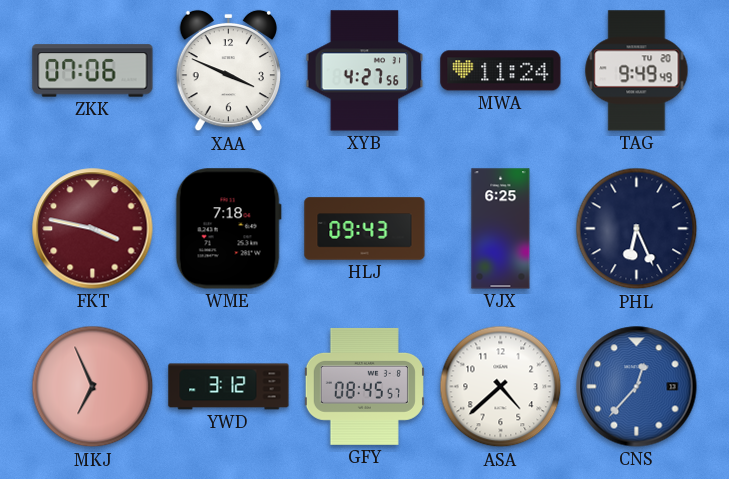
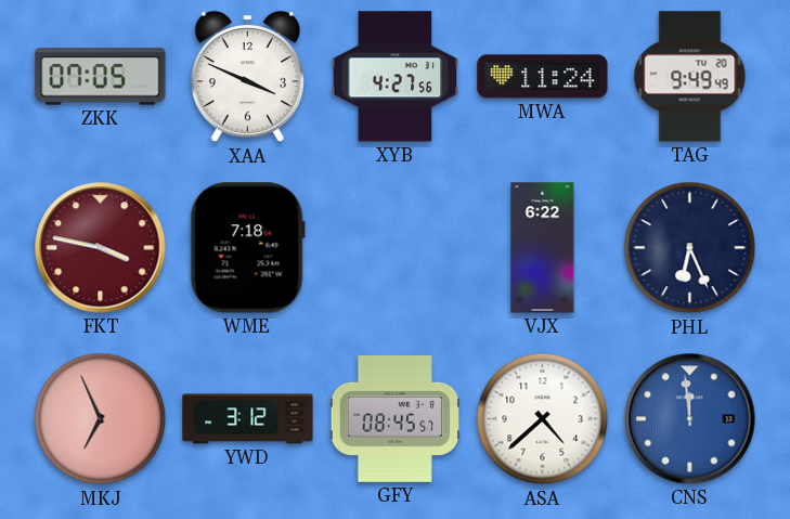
ZKK: 07:06 -> 07:05
HLJ: 09:43 -> none
VJX: 6:25 -> 6:22
CNS: 12:37 -> 11:59
